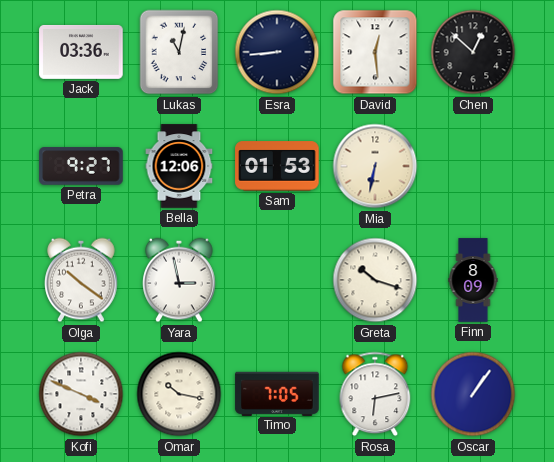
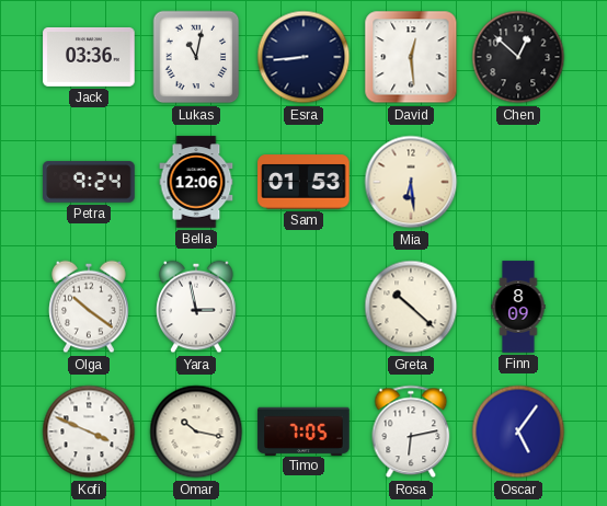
Petra: 9:27 -> 9:24
Mia: 6:32 -> 6:29
Greta: 10:18 -> 10:22
Oscar: 1:06 -> 5:06
